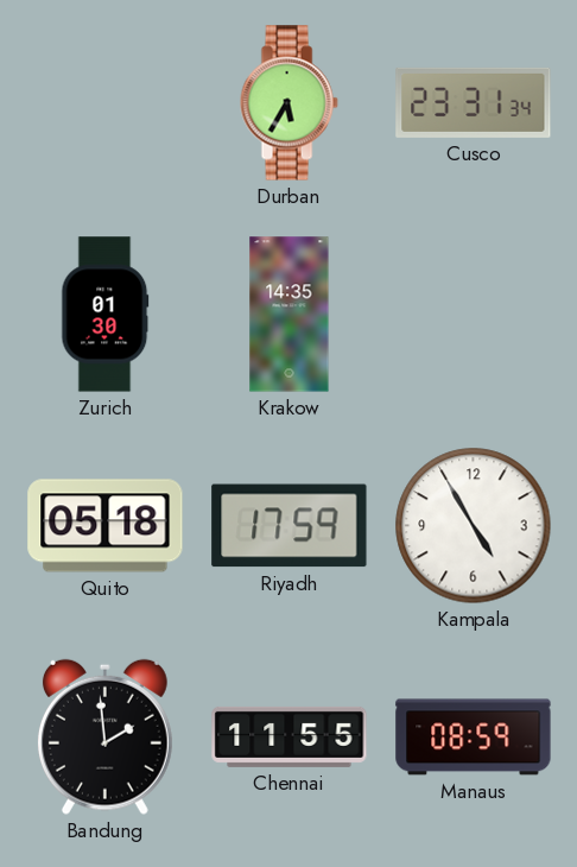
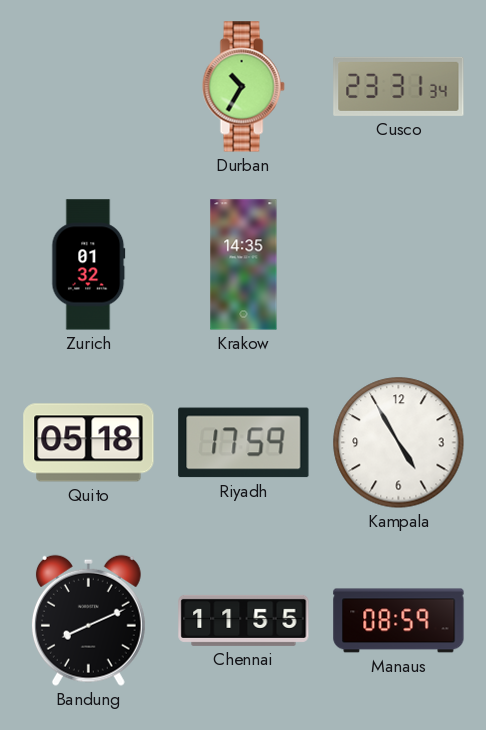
Durban: 5:35 -> 10:35
Zurich: 01:30 -> 01:32
Bandung: 1:59 -> 8:11
